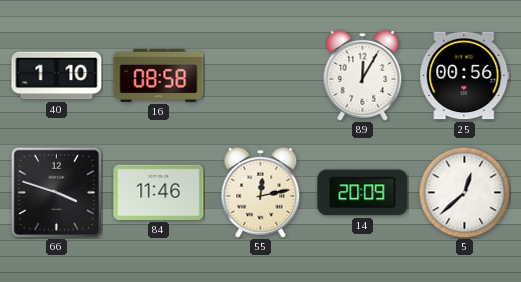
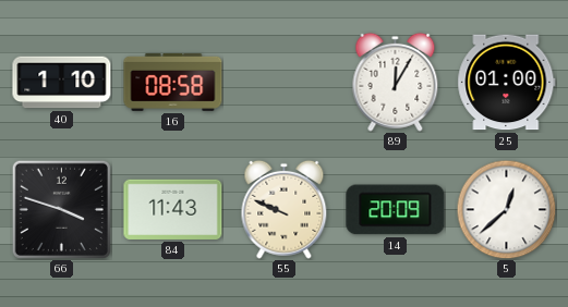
25: 00:56 -> 01:00
84: 11:46 -> 11:43
55: 12:13 -> 9:49
